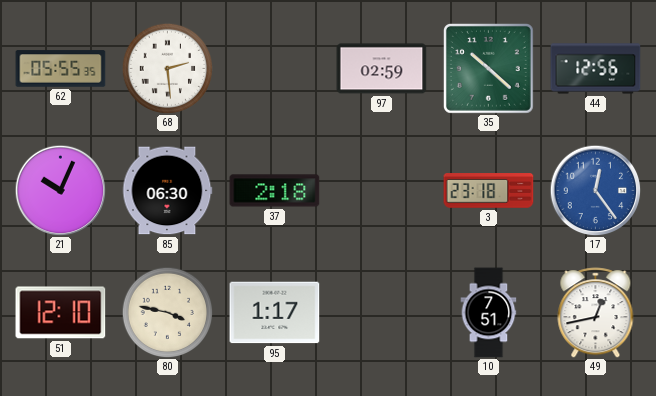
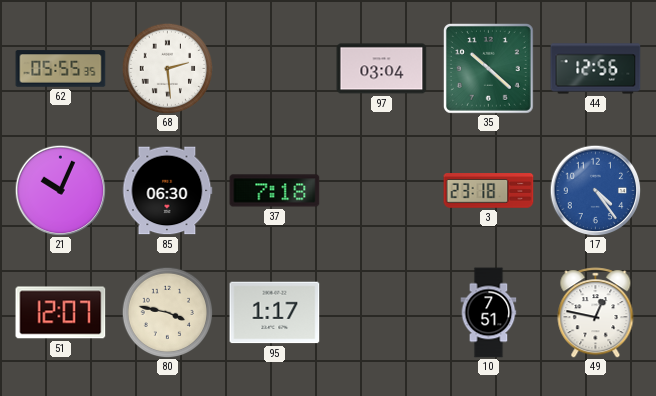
97: 02:59 -> 03:04
37: 2:18 -> 7:18
17: 12:24 -> 4:24
51: 12:10 -> 12:07
49: 12:43 -> 12:47
